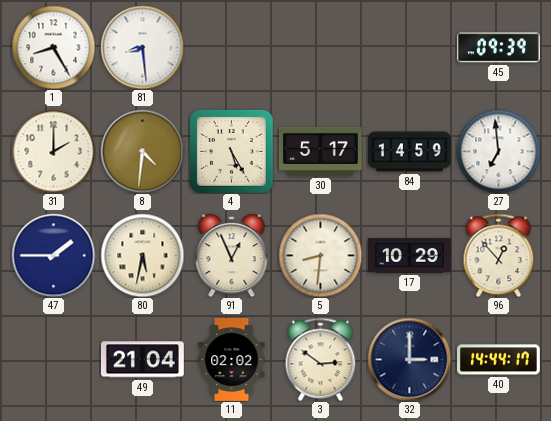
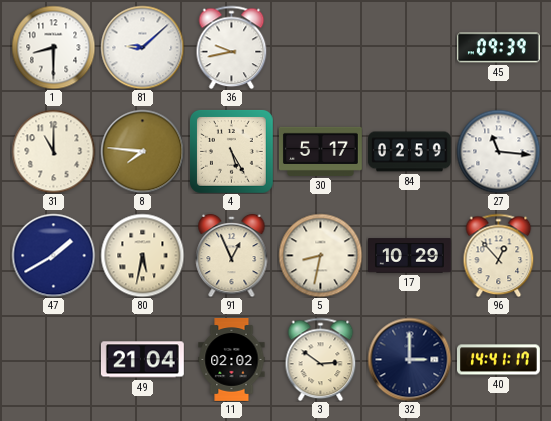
1: 8:25 -> 8:30
81: 8:29 -> 9:08
36: none -> 9:43
31: 2:00 -> 11:00
8: 4:31 -> 7:46
84: 14:59 -> 02:59
27: 6:59 -> 11:16
47: 1:45 -> 1:40
5: 8:31 -> 8:32
40: 14:44 -> 14:41
